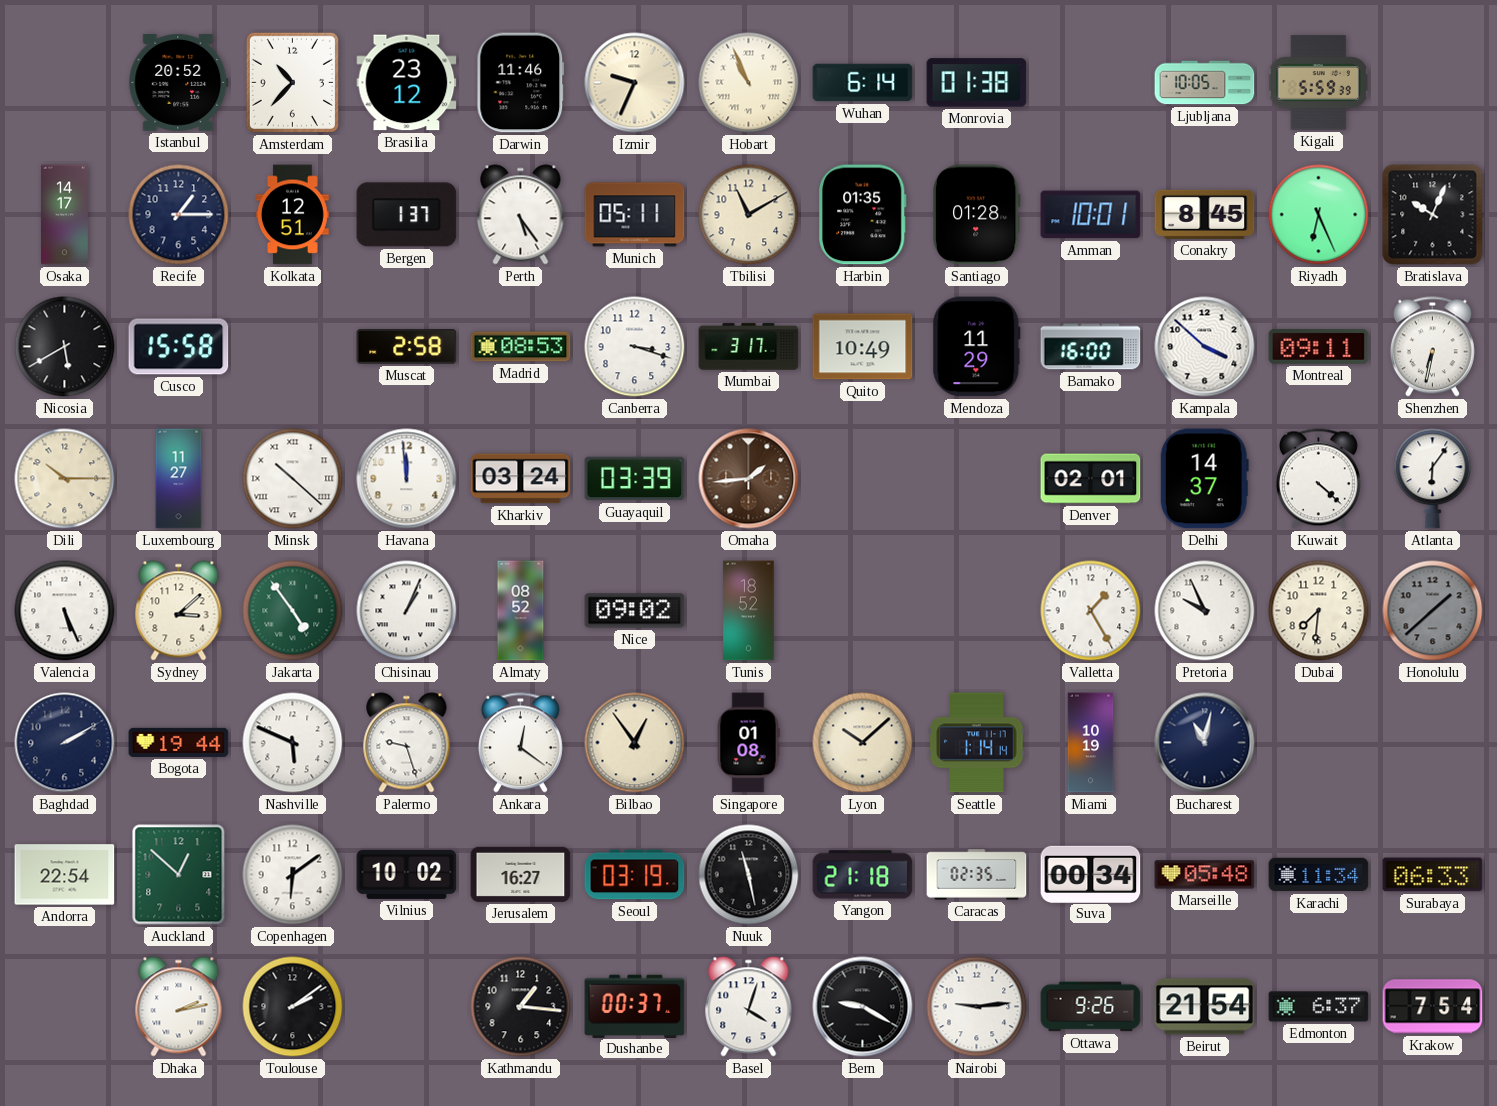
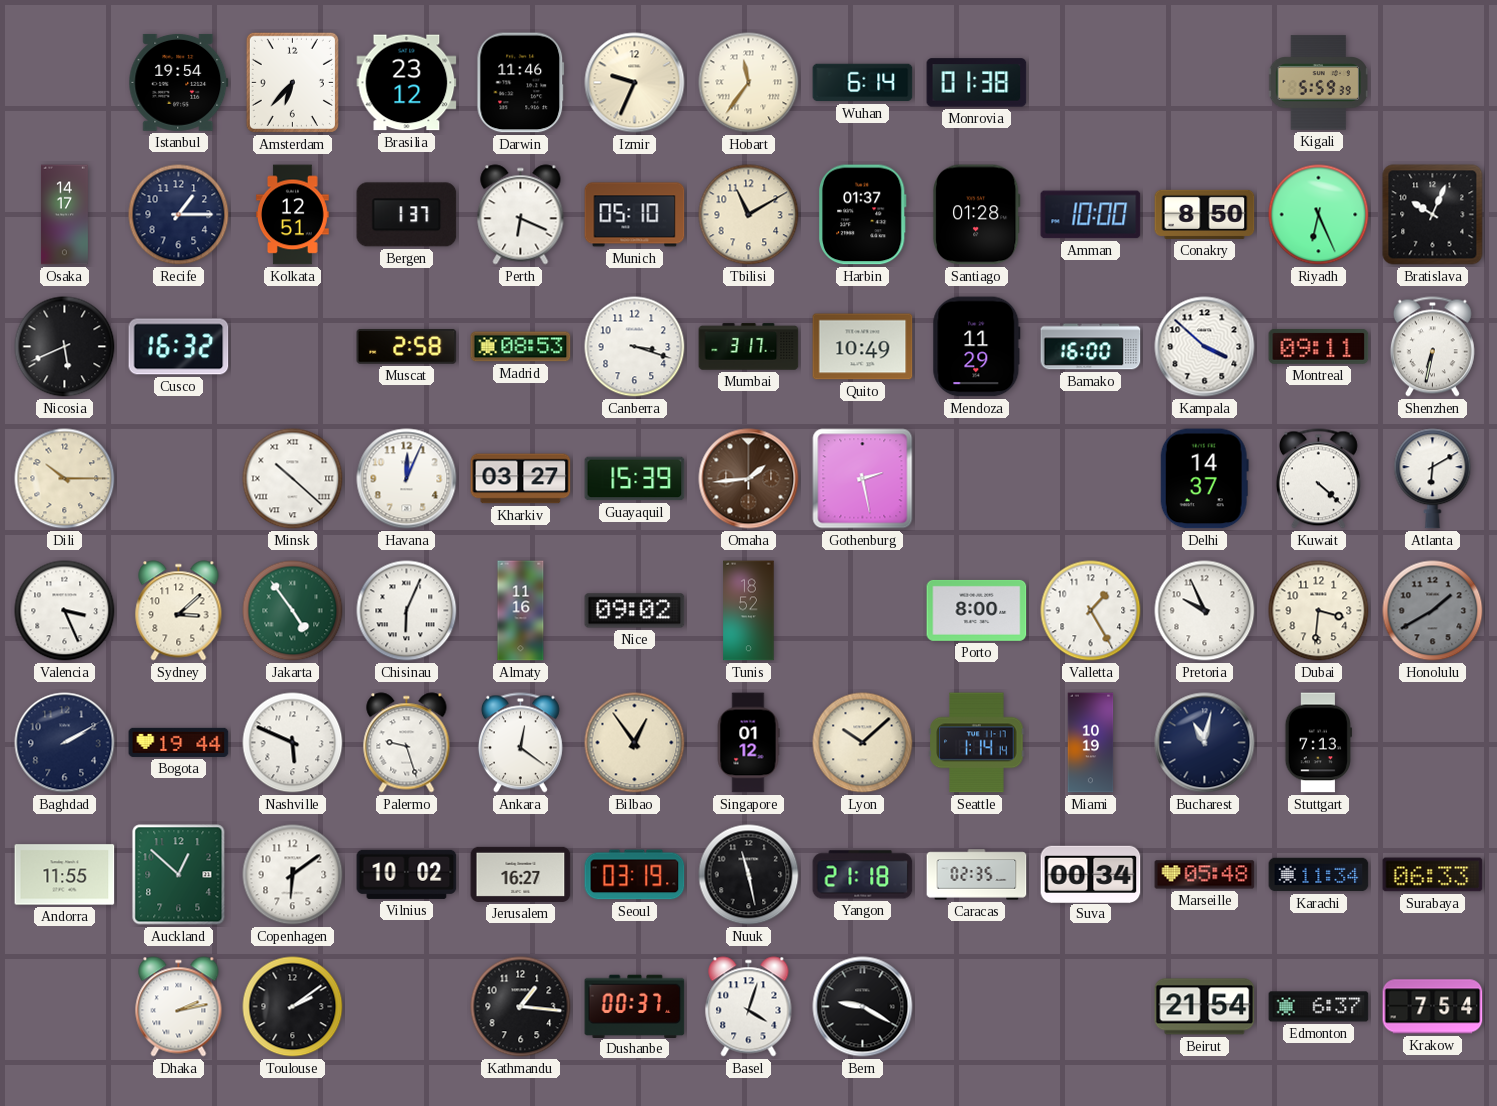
Istanbul: 20:52 -> 19:54
Amsterdam: 10:37 -> 6:37
Hobart: 10:56 -> 11:36
Ljubljana: 10:05 -> none
Perth: 5:24 -> 6:19
Munich: 05:11 -> 05:10
Harbin: 01:35 -> 01:37
Amman: 10:01 -> 10:00
Conakry: 8:45 -> 8:50
Nicosia: 5:40 -> 5:41
Cusco: 15:58 -> 16:32
Luxembourg: 11:27 -> none
Havana: 11:59 -> 12:04
Kharkiv: 03:24 -> 03:27
Guayaquil: 03:39 -> 15:39
Gothenburg: none -> 2:28
Denver: 02:01 -> none
Atlanta: 6:06 -> 6:10
Valencia: 5:26 -> 3:26
Chisinau: 1:04 -> 6:04
Almaty: 08:52 -> 11:16
Porto: none -> 8:00
Dubai: 7:31 -> 3:31
Honolulu: 1:38 -> 1:40
Singapore: 01:08 -> 01:12
Stuttgart: none -> 7:13
Andorra: 22:54 -> 11:55
Nairobi: 9:14 -> none
Ottawa: 9:26 -> none
